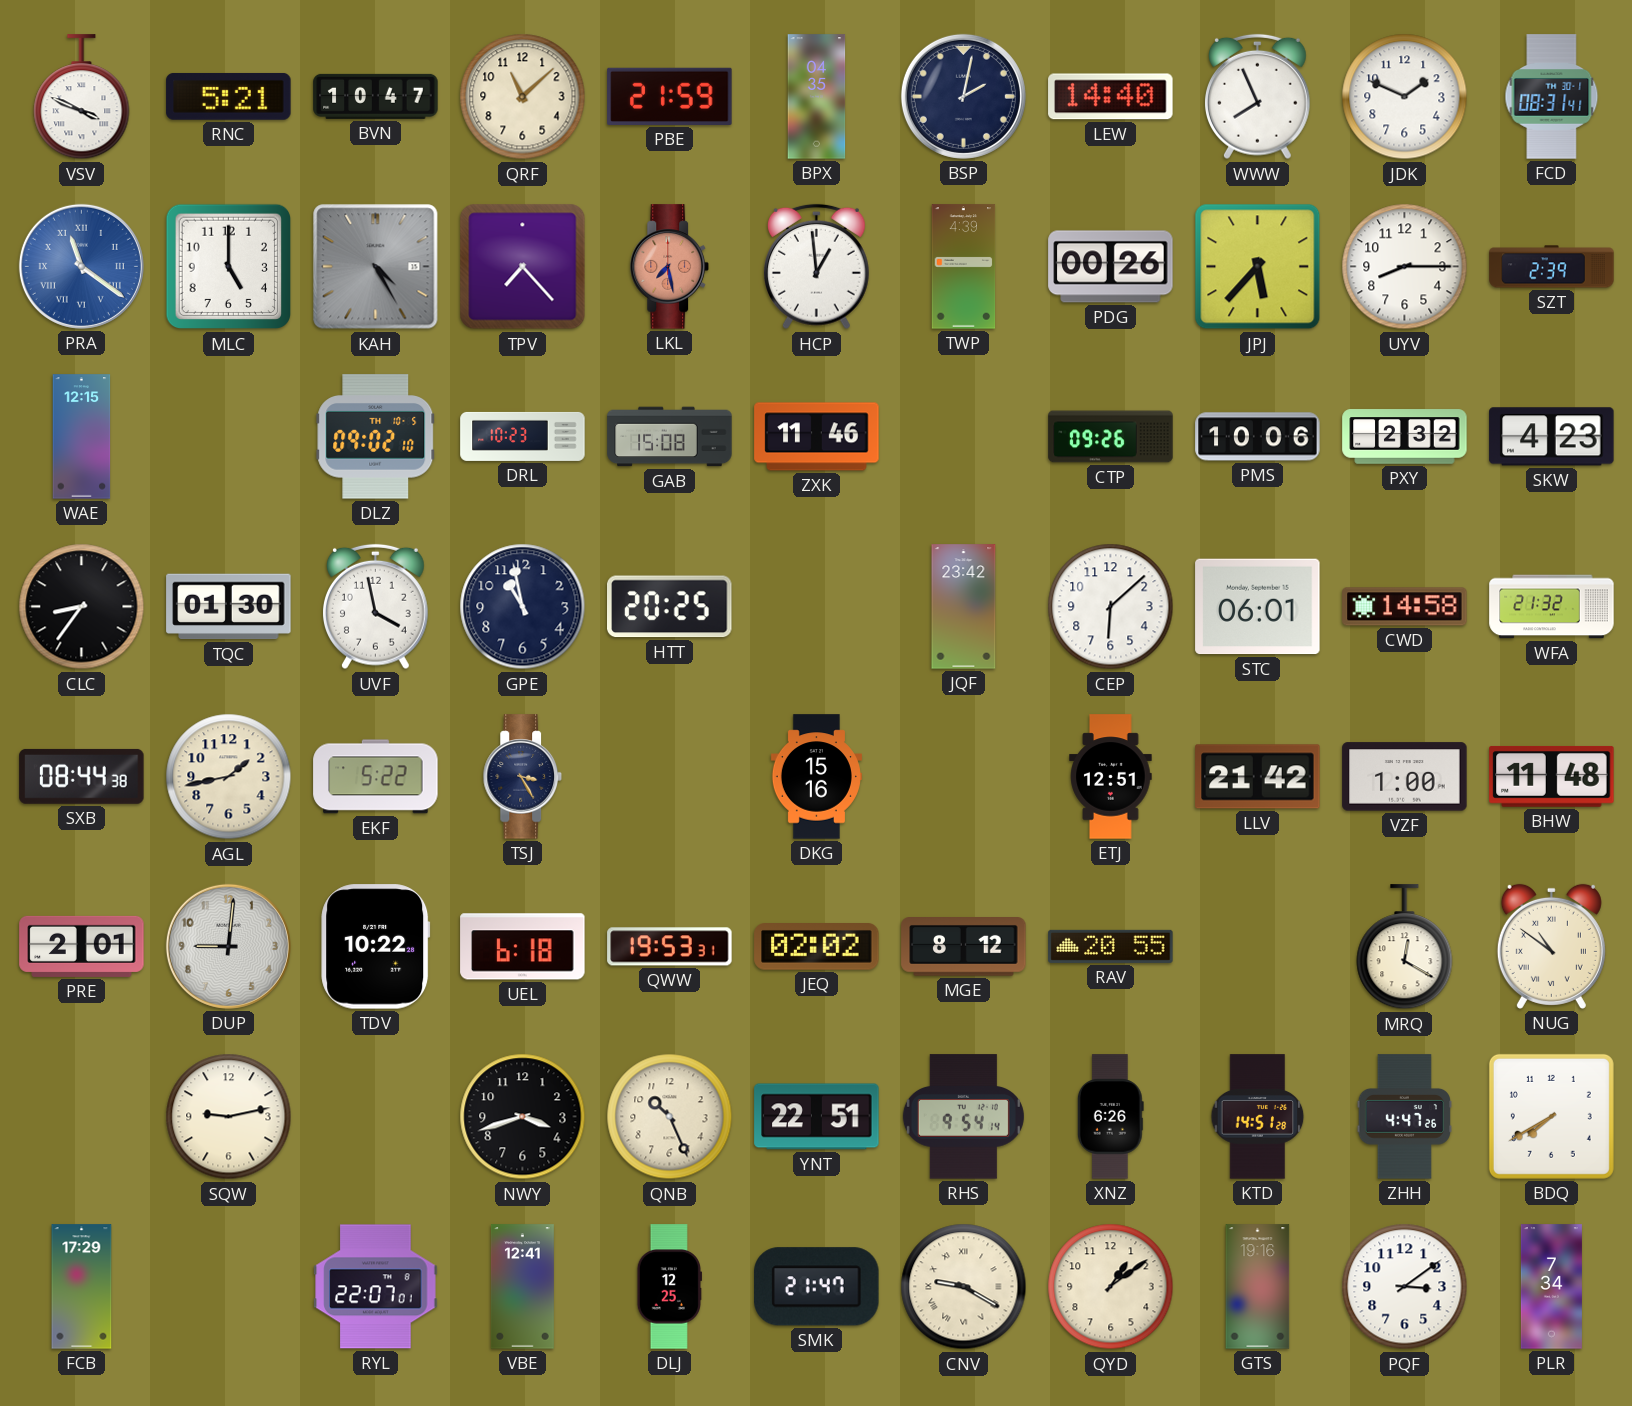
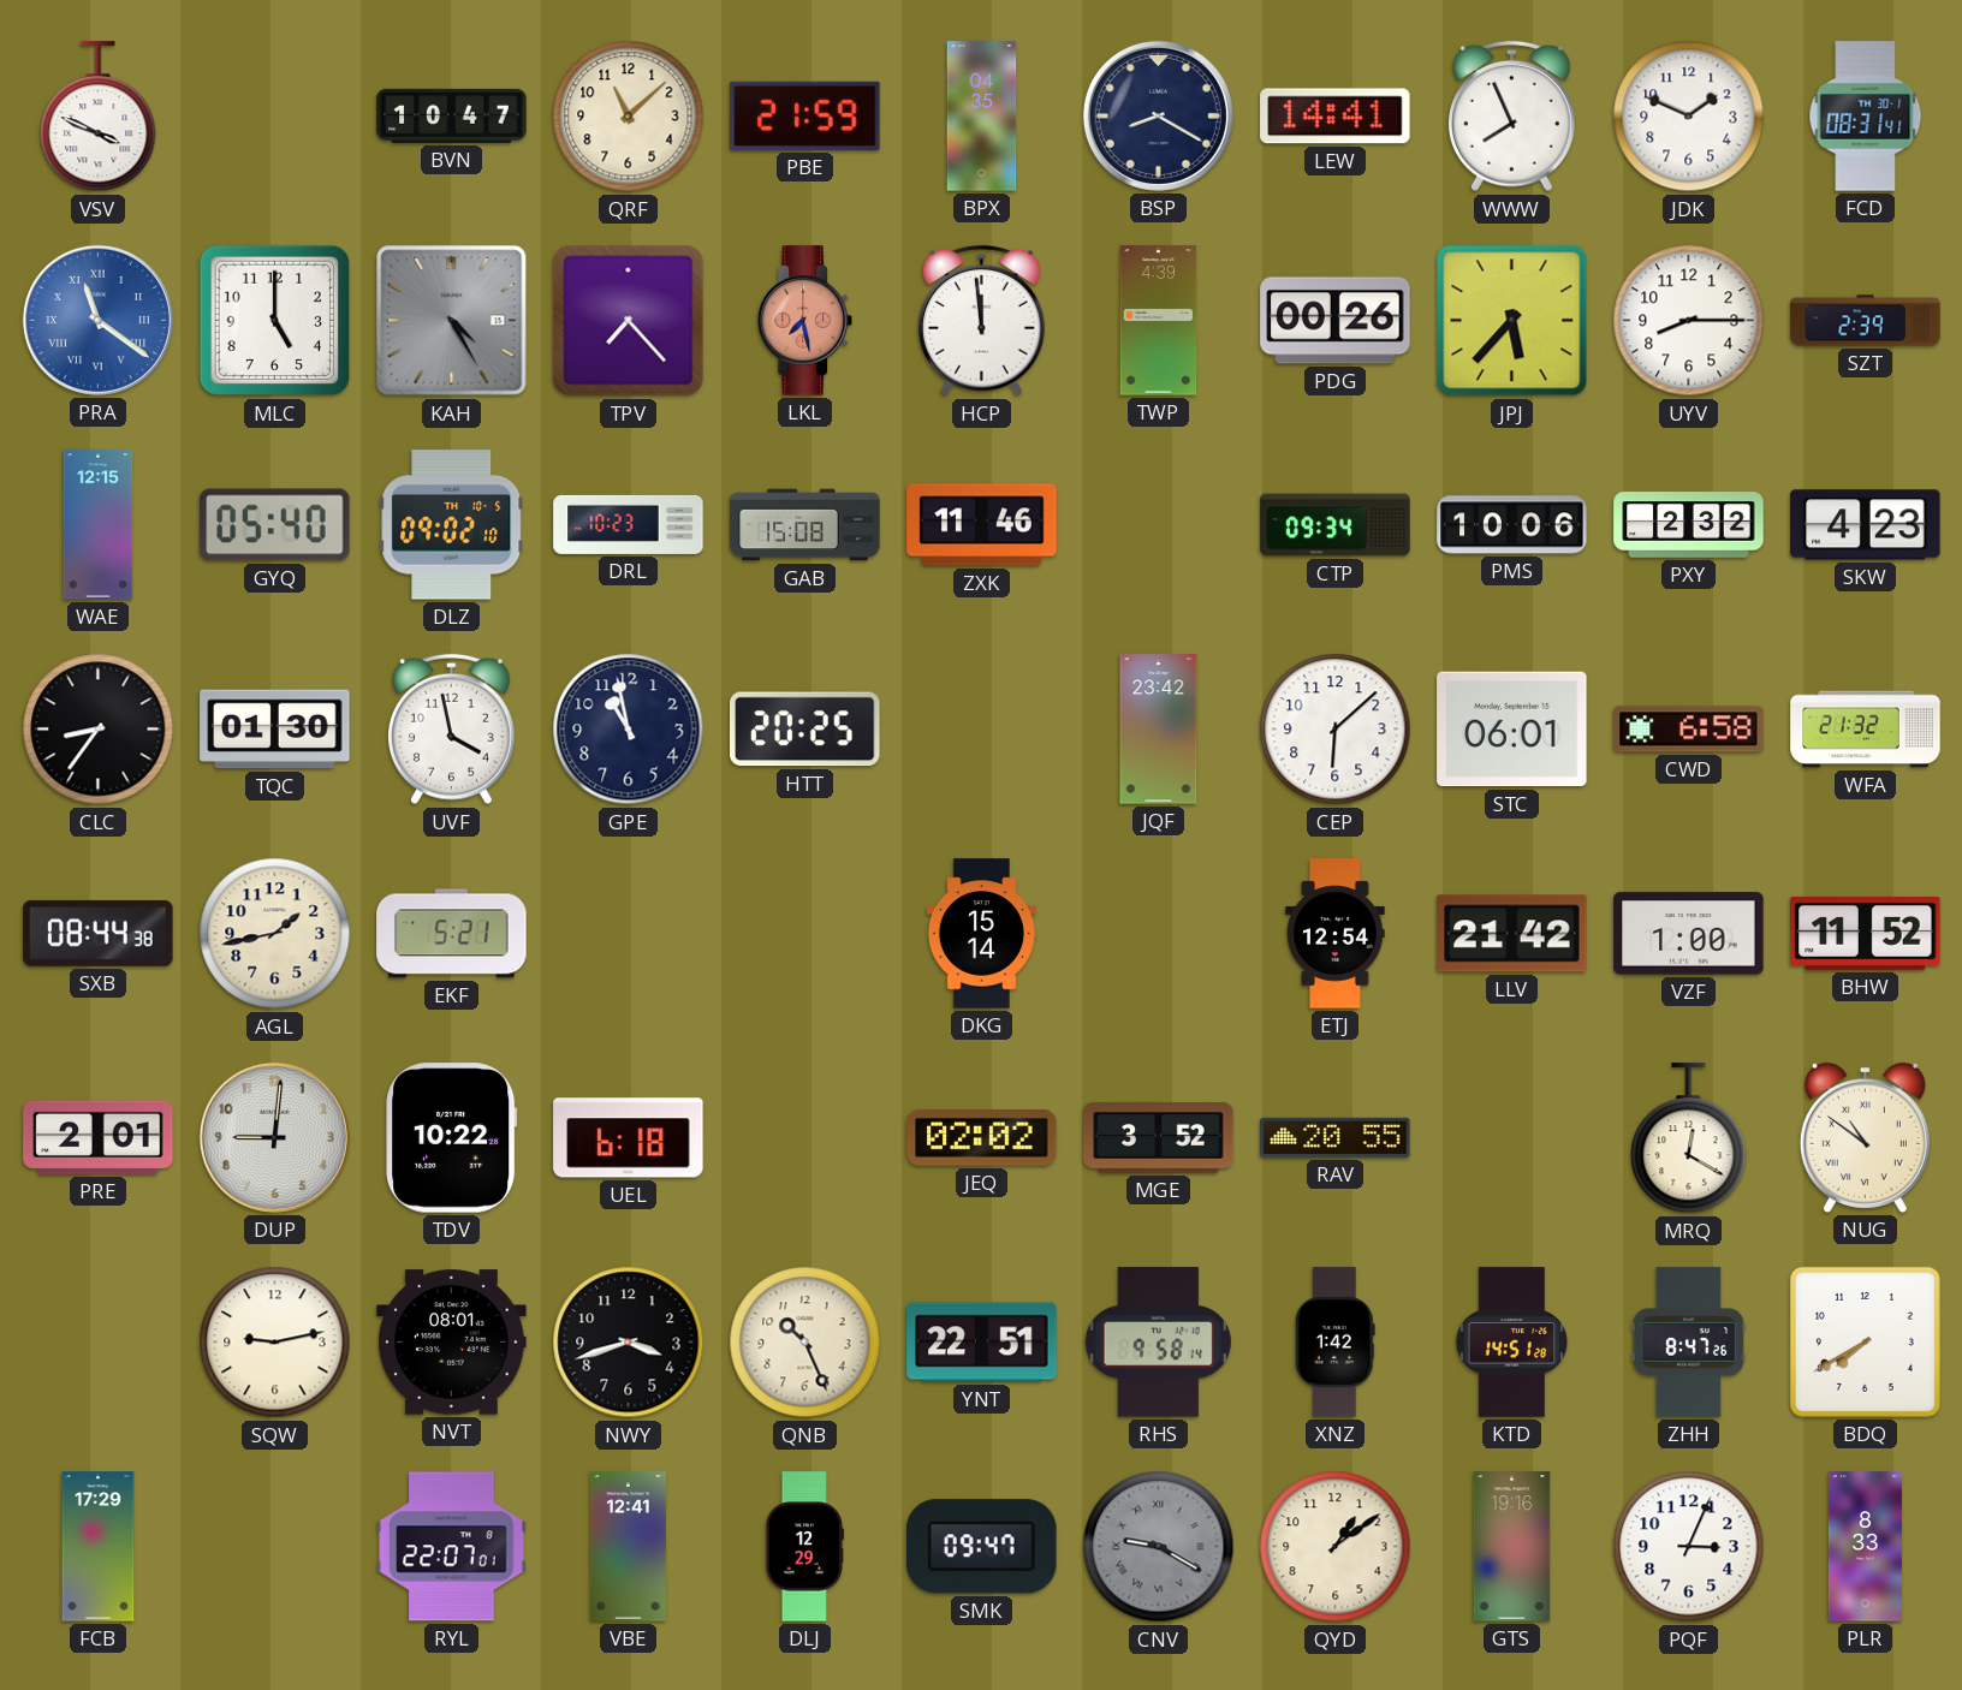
RNC: 5:21 -> none
BSP: 2:02 -> 8:20
LEW: 14:40 -> 14:41
HCP: 12:59 -> 11:59
GYQ: none -> 05:40
CTP: 09:26 -> 09:34
CWD: 14:58 -> 6:58
EKF: 5:22 -> 5:21
TSJ: 3:25 -> none
DKG: 15:16 -> 15:14
ETJ: 12:51 -> 12:54
BHW: 11:48 -> 11:52
QWW: 19:53 -> none
MGE: 8:12 -> 3:52
NVT: none -> 08:01
RHS: 9:54 -> 9:58
XNZ: 6:26 -> 1:42
ZHH: 4:47 -> 8:47
DLJ: 12:25 -> 12:29
SMK: 21:47 -> 09:47
CNV dial: cream -> grey
PQF: 3:09 -> 3:04
PLR: 7:34 -> 8:33
